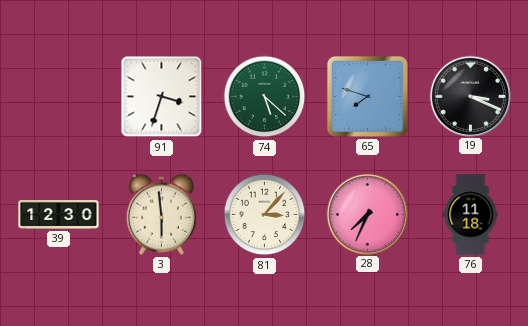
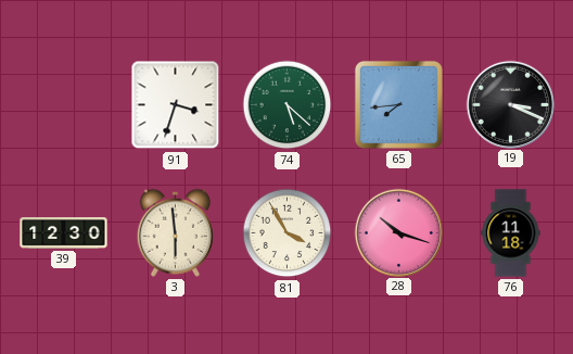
65: 7:48 -> 7:44
81: 3:07 -> 3:55
28: 7:34 -> 10:18
